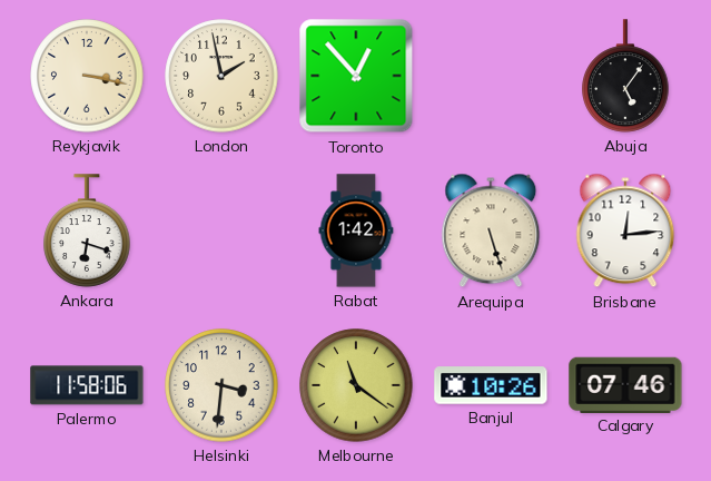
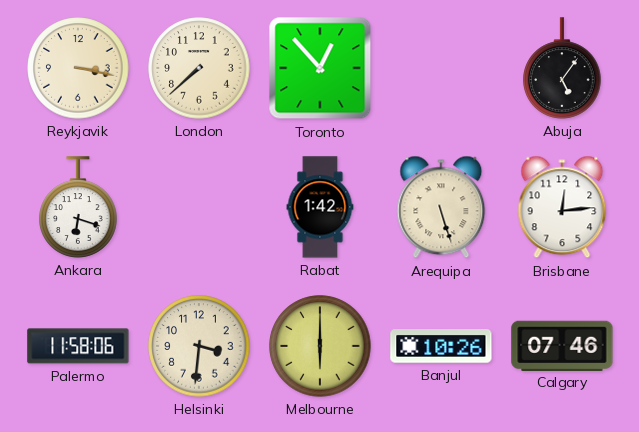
London: 1:58 -> 7:38
Melbourne: 11:21 -> 6:00
